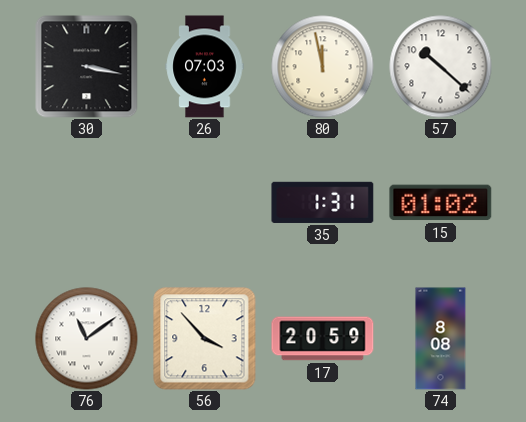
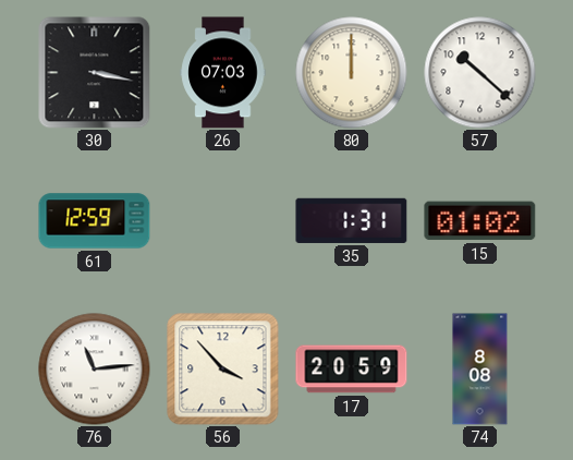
80: 11:58 -> 12:00
61: none -> 12:59
76: 11:09 -> 11:14
